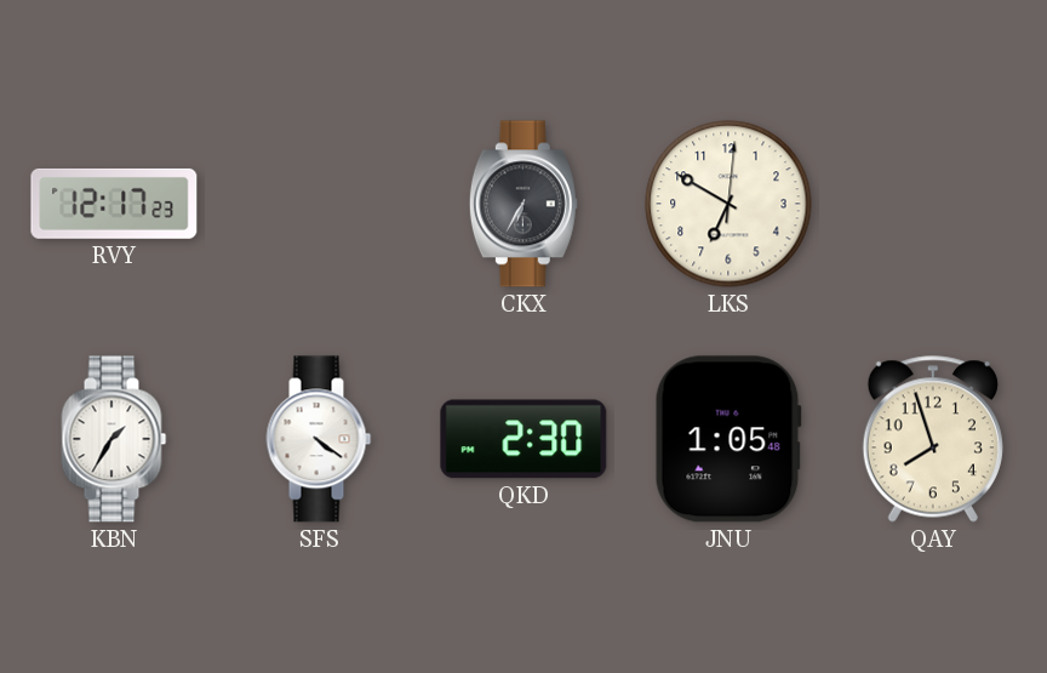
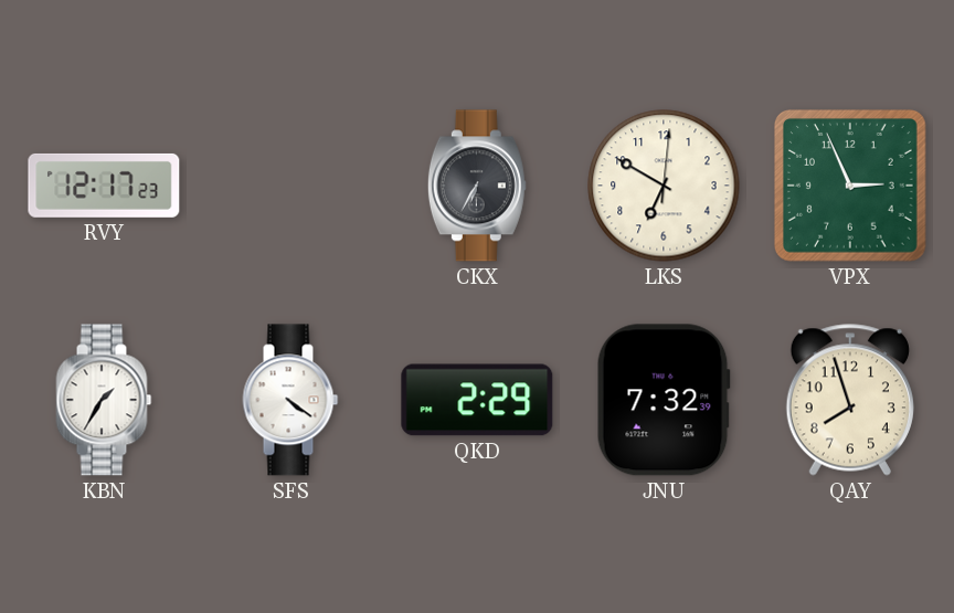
VPX: none -> 2:56
QKD: 2:30 -> 2:29
JNU: 1:05 -> 7:32
